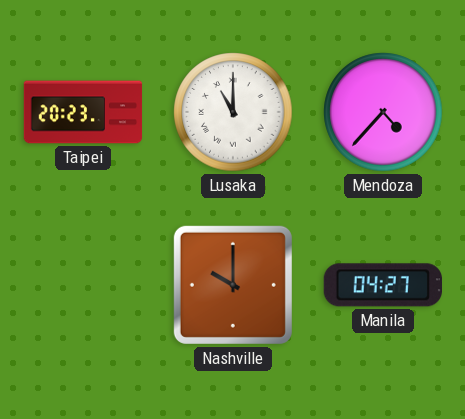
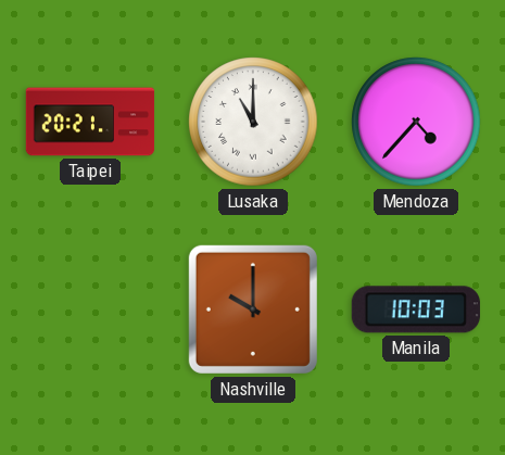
Taipei: 20:23 -> 20:21
Manila: 04:27 -> 10:03
